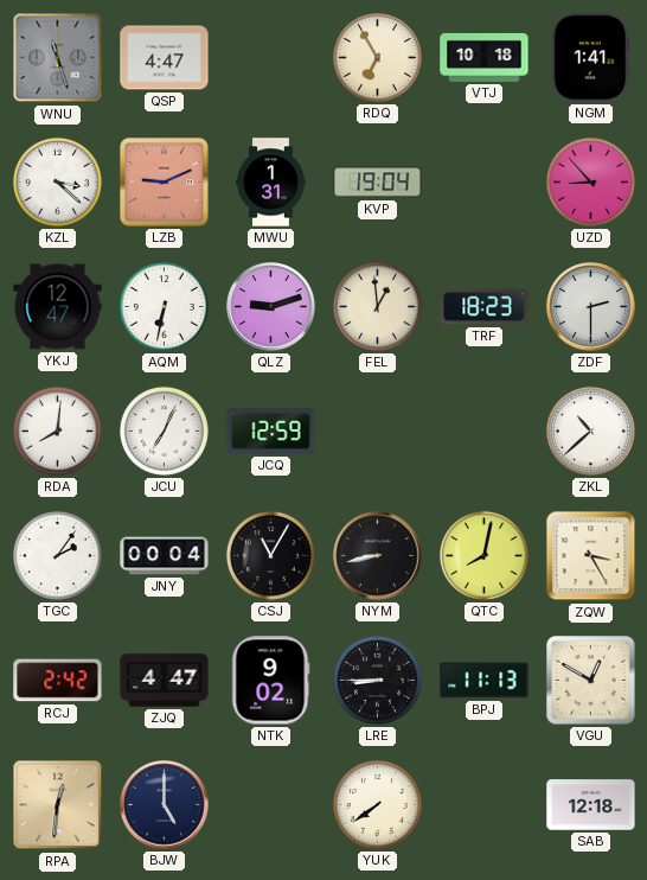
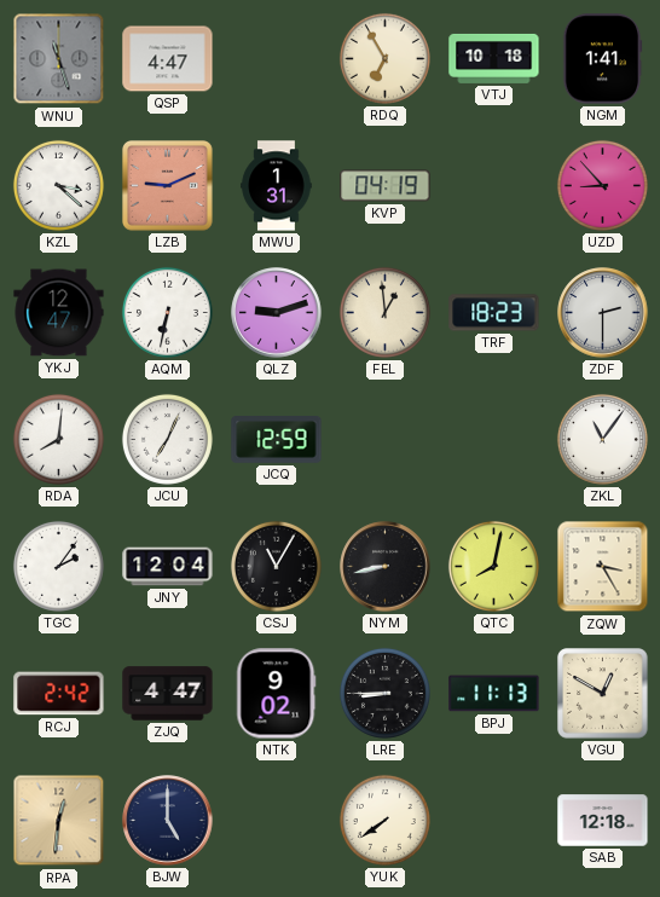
KVP: 19:04 -> 04:19
ZKL: 10:38 -> 11:06
JNY: 00:04 -> 12:04
